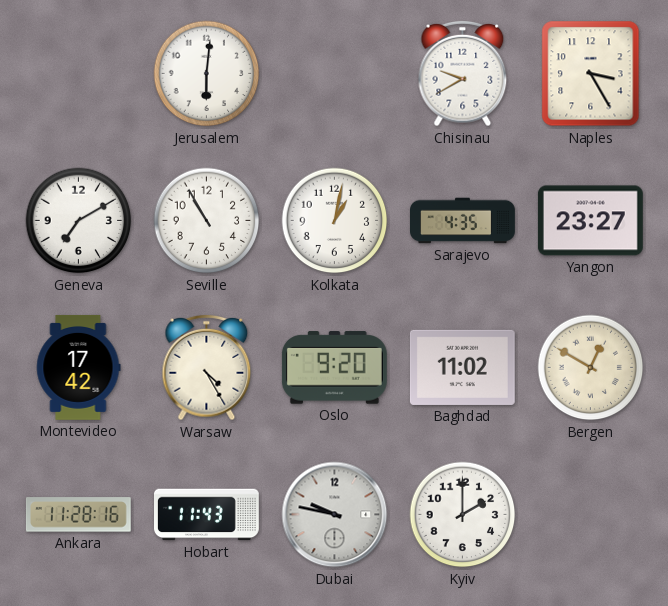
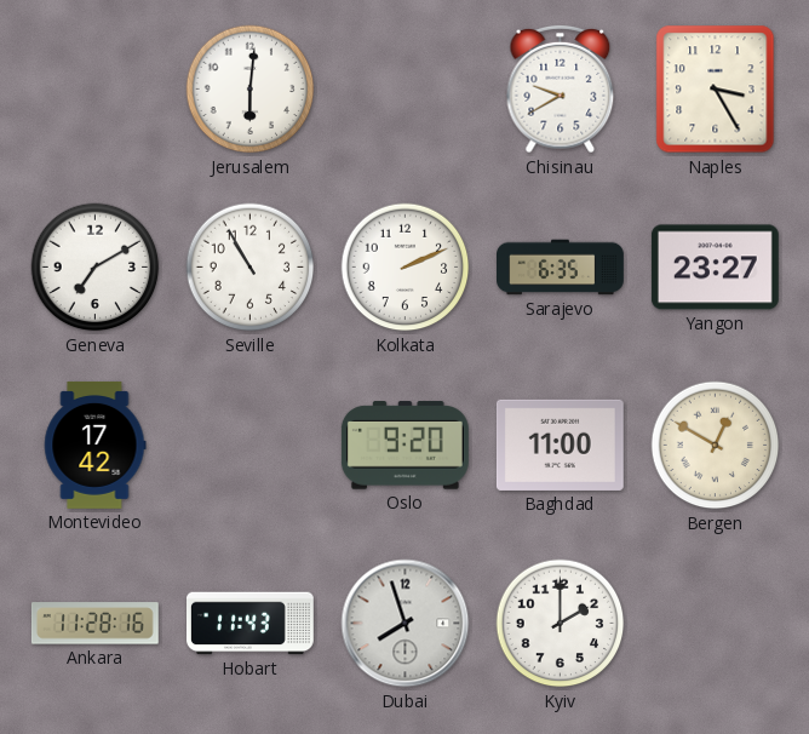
Kolkata: 1:02 -> 2:11
Sarajevo: 4:35 -> 6:35
Warsaw: 4:25 -> none
Baghdad: 11:02 -> 11:00
Dubai: 9:47 -> 7:57
